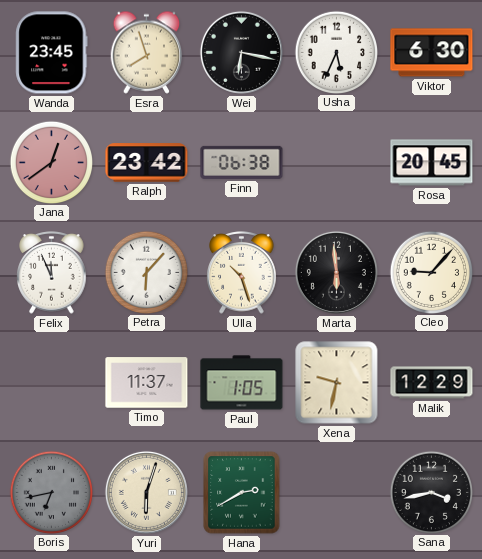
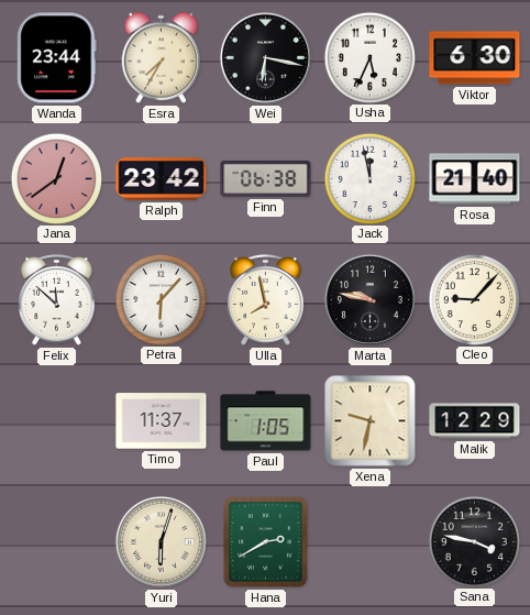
Wanda: 23:45 -> 23:44
Esra: 7:57 -> 7:35
Jack: none -> 11:58
Rosa: 20:45 -> 21:40
Felix: 11:56 -> 11:52
Ulla: 10:27 -> 7:58
Marta: 5:59 -> 9:47
Boris: 6:43 -> none
Sana: 3:43 -> 3:47
